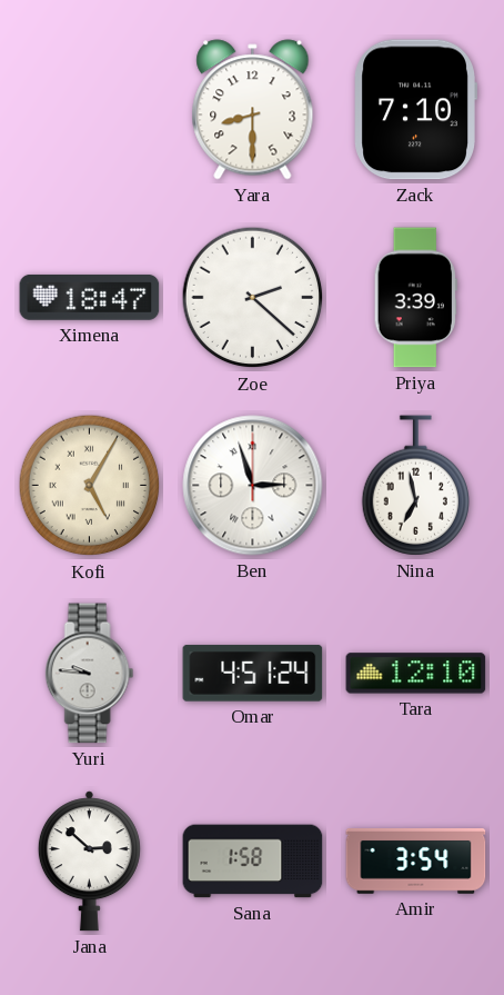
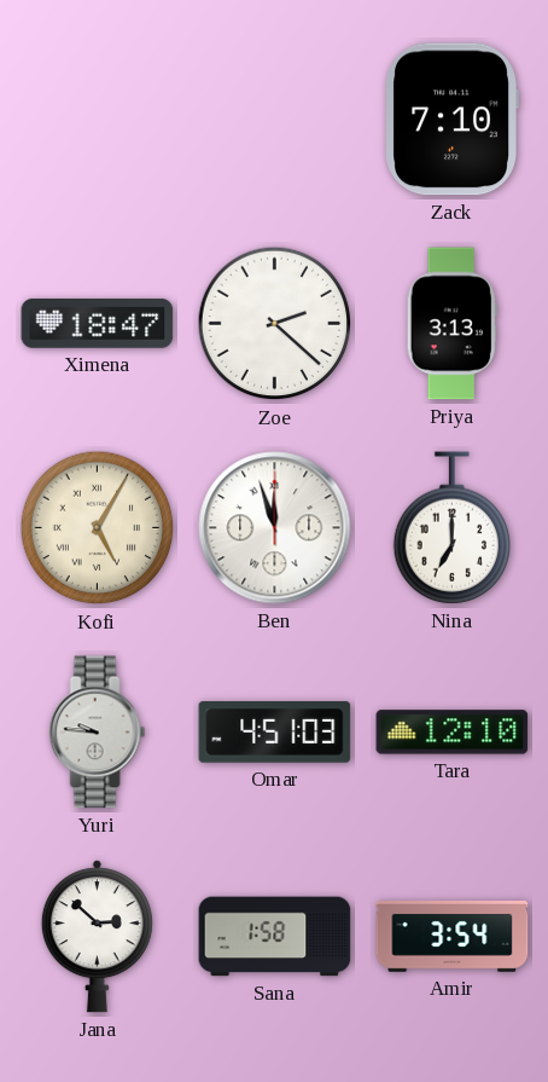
Yara: 8:30 -> none
Priya: 3:39 -> 3:13
Ben: 2:57 -> 11:57
Nina: 6:58 -> 7:00
Omar: 4:51:24 -> 4:51:03
